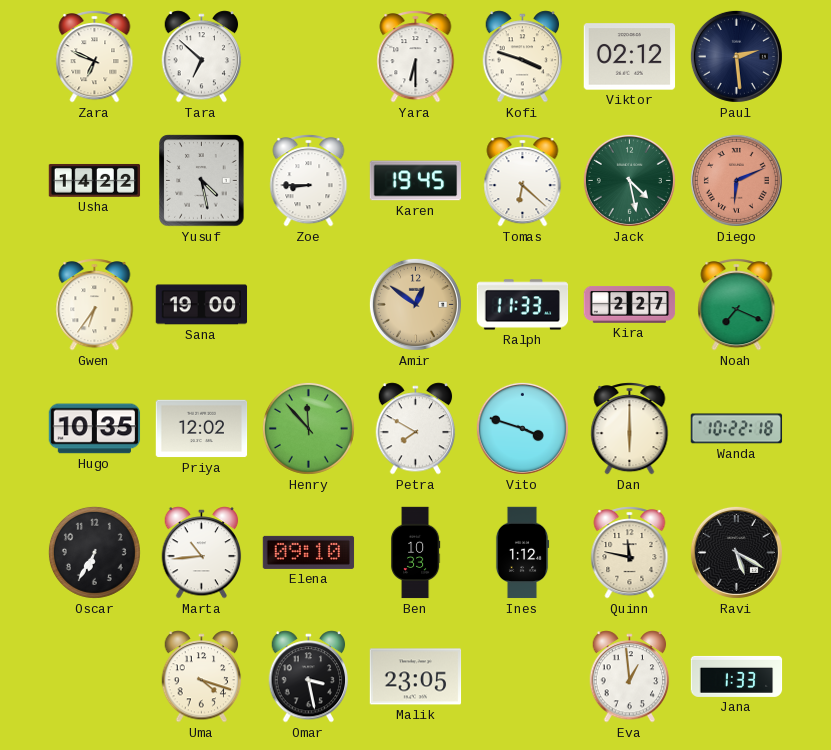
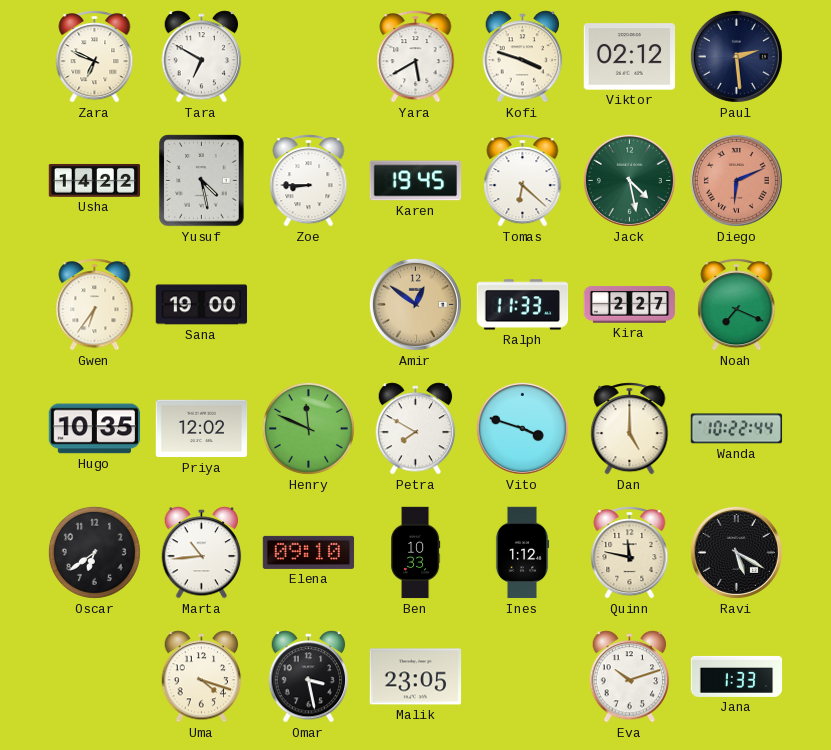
Tara: 6:52 -> 6:50
Yara: 6:30 -> 5:40
Henry: 11:53 -> 11:49
Dan: 6:00 -> 5:00
Wanda: 10:22:18 -> 10:22:44
Oscar: 6:35 -> 6:39
Eva: 12:59 -> 10:12
